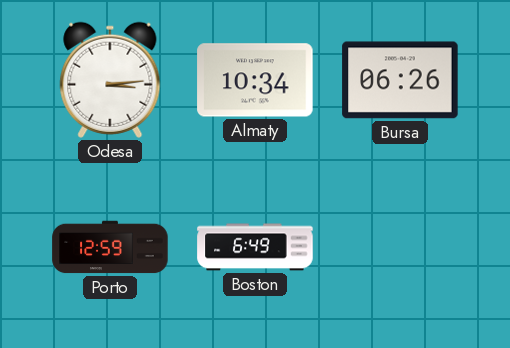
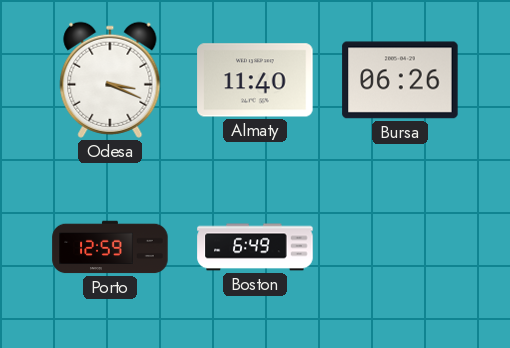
Odesa: 3:14 -> 3:19
Almaty: 10:34 -> 11:40
